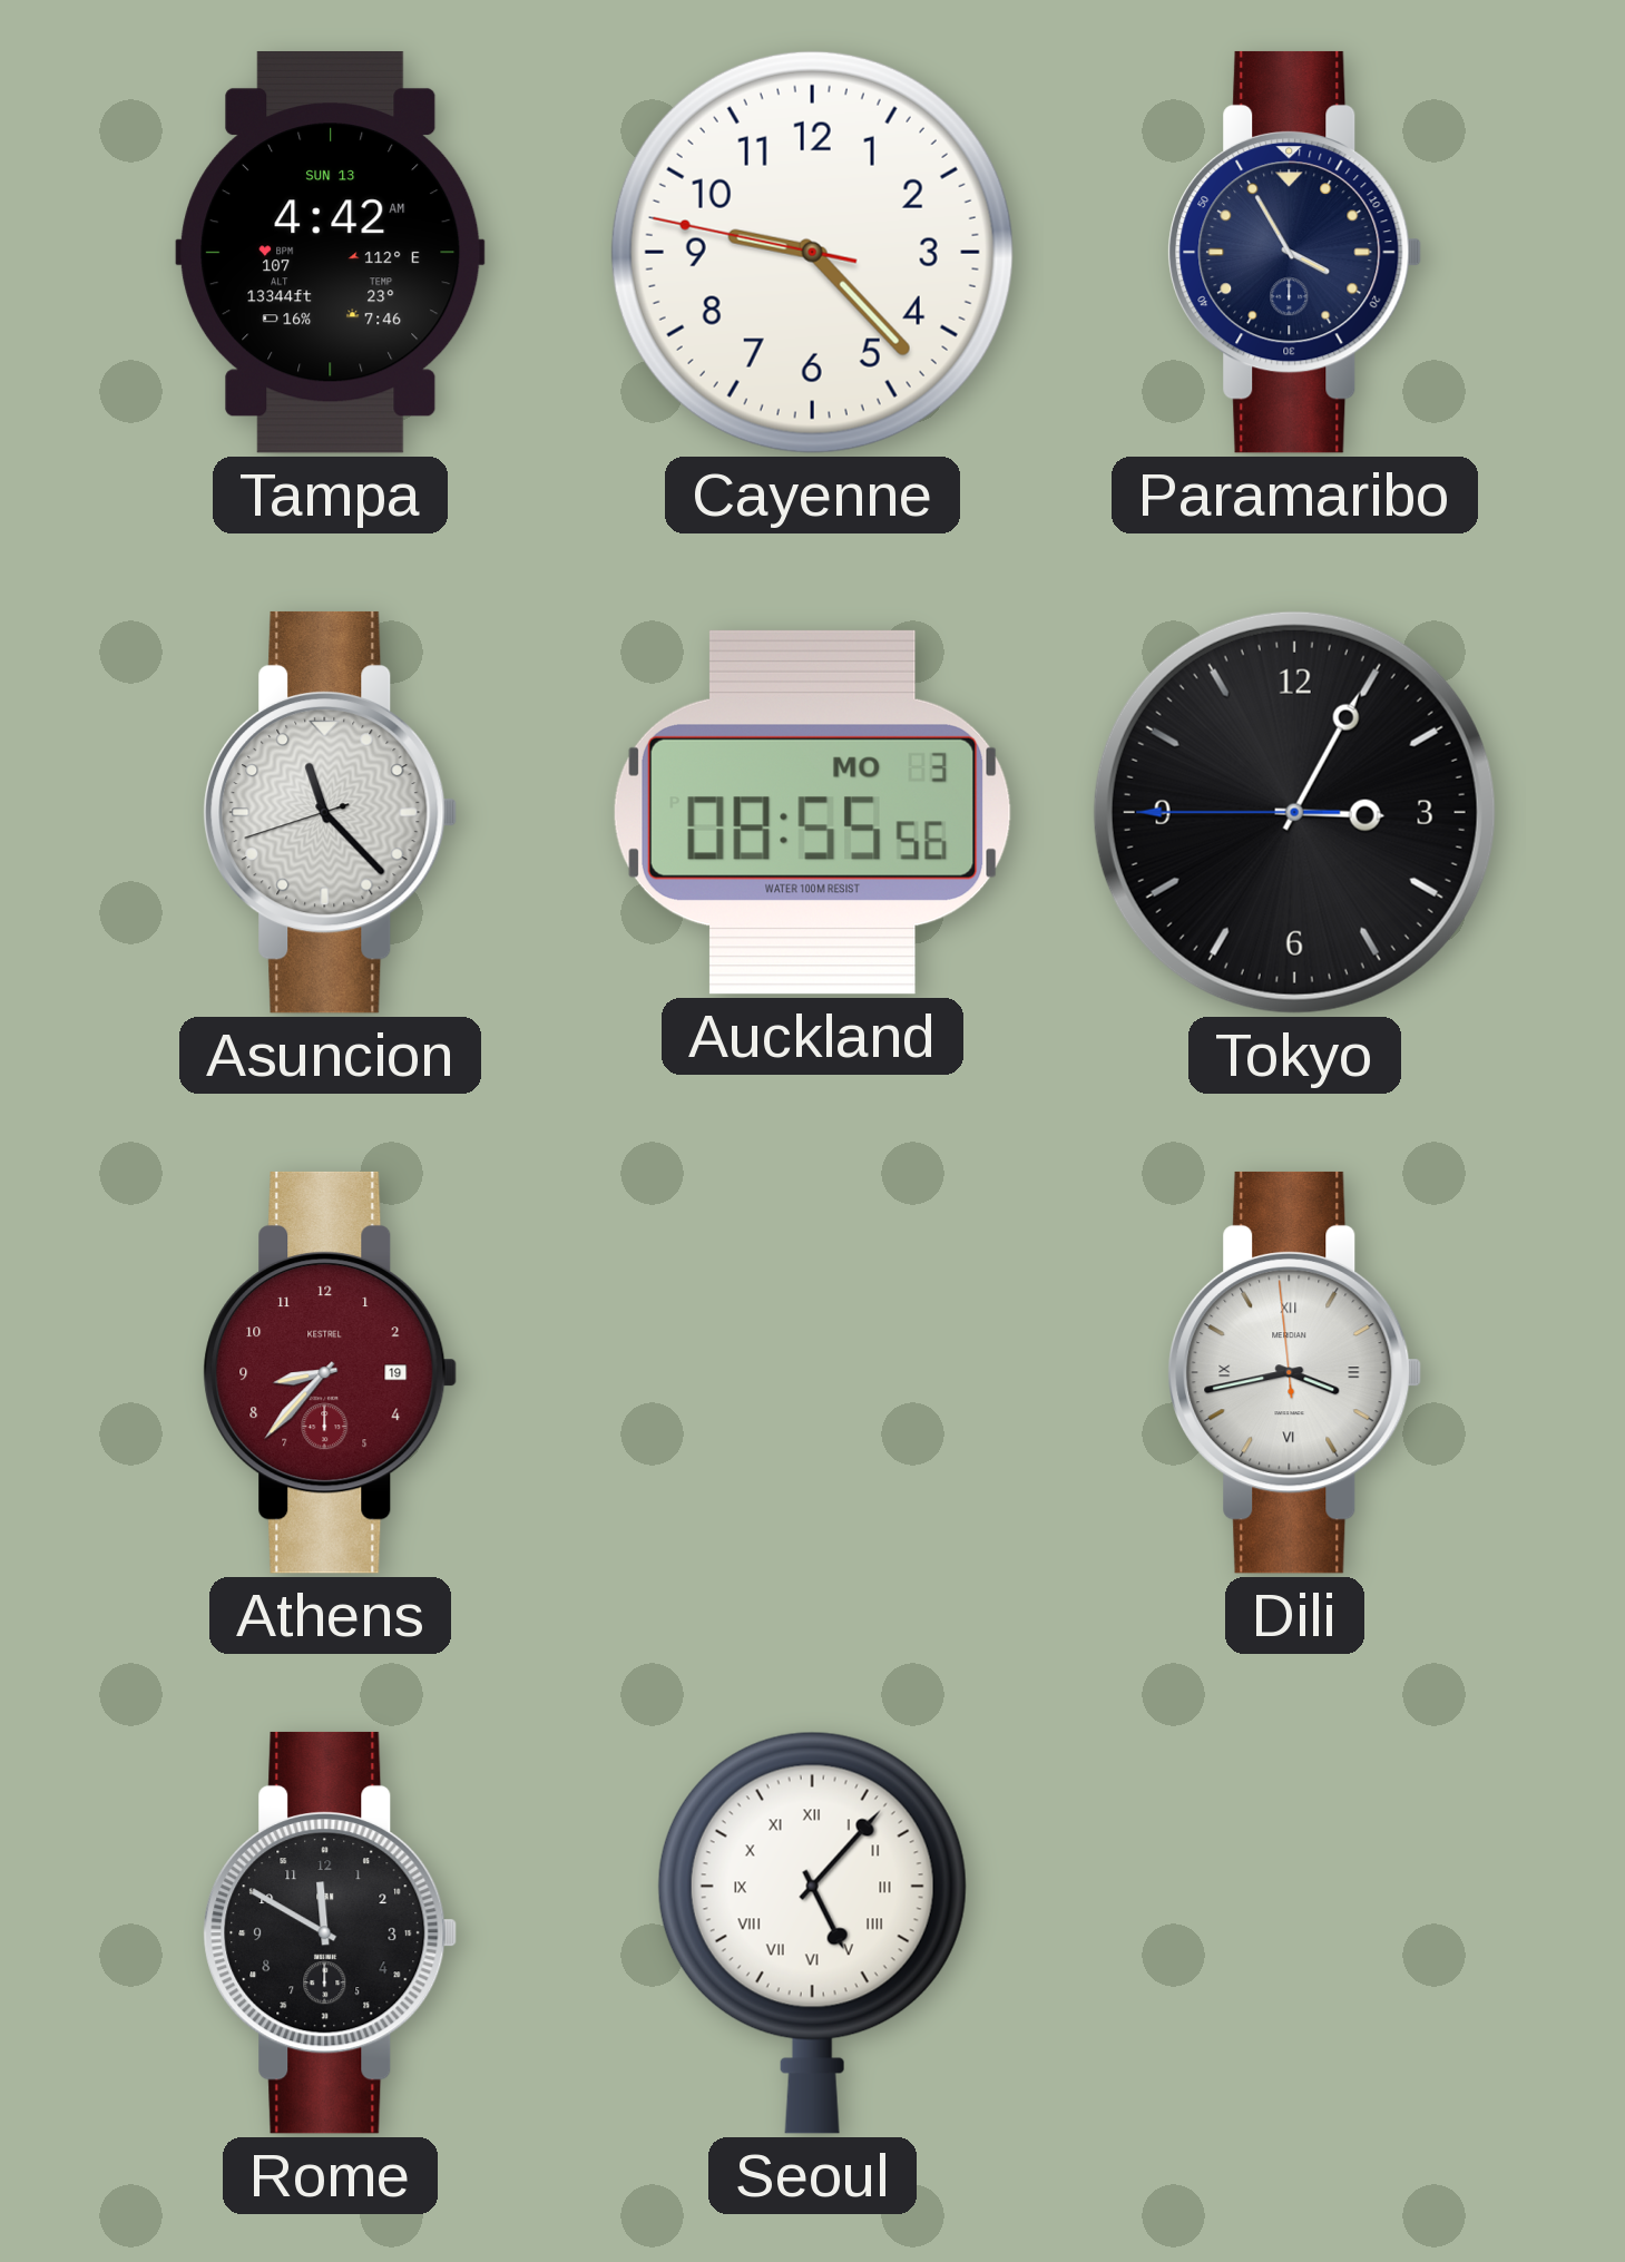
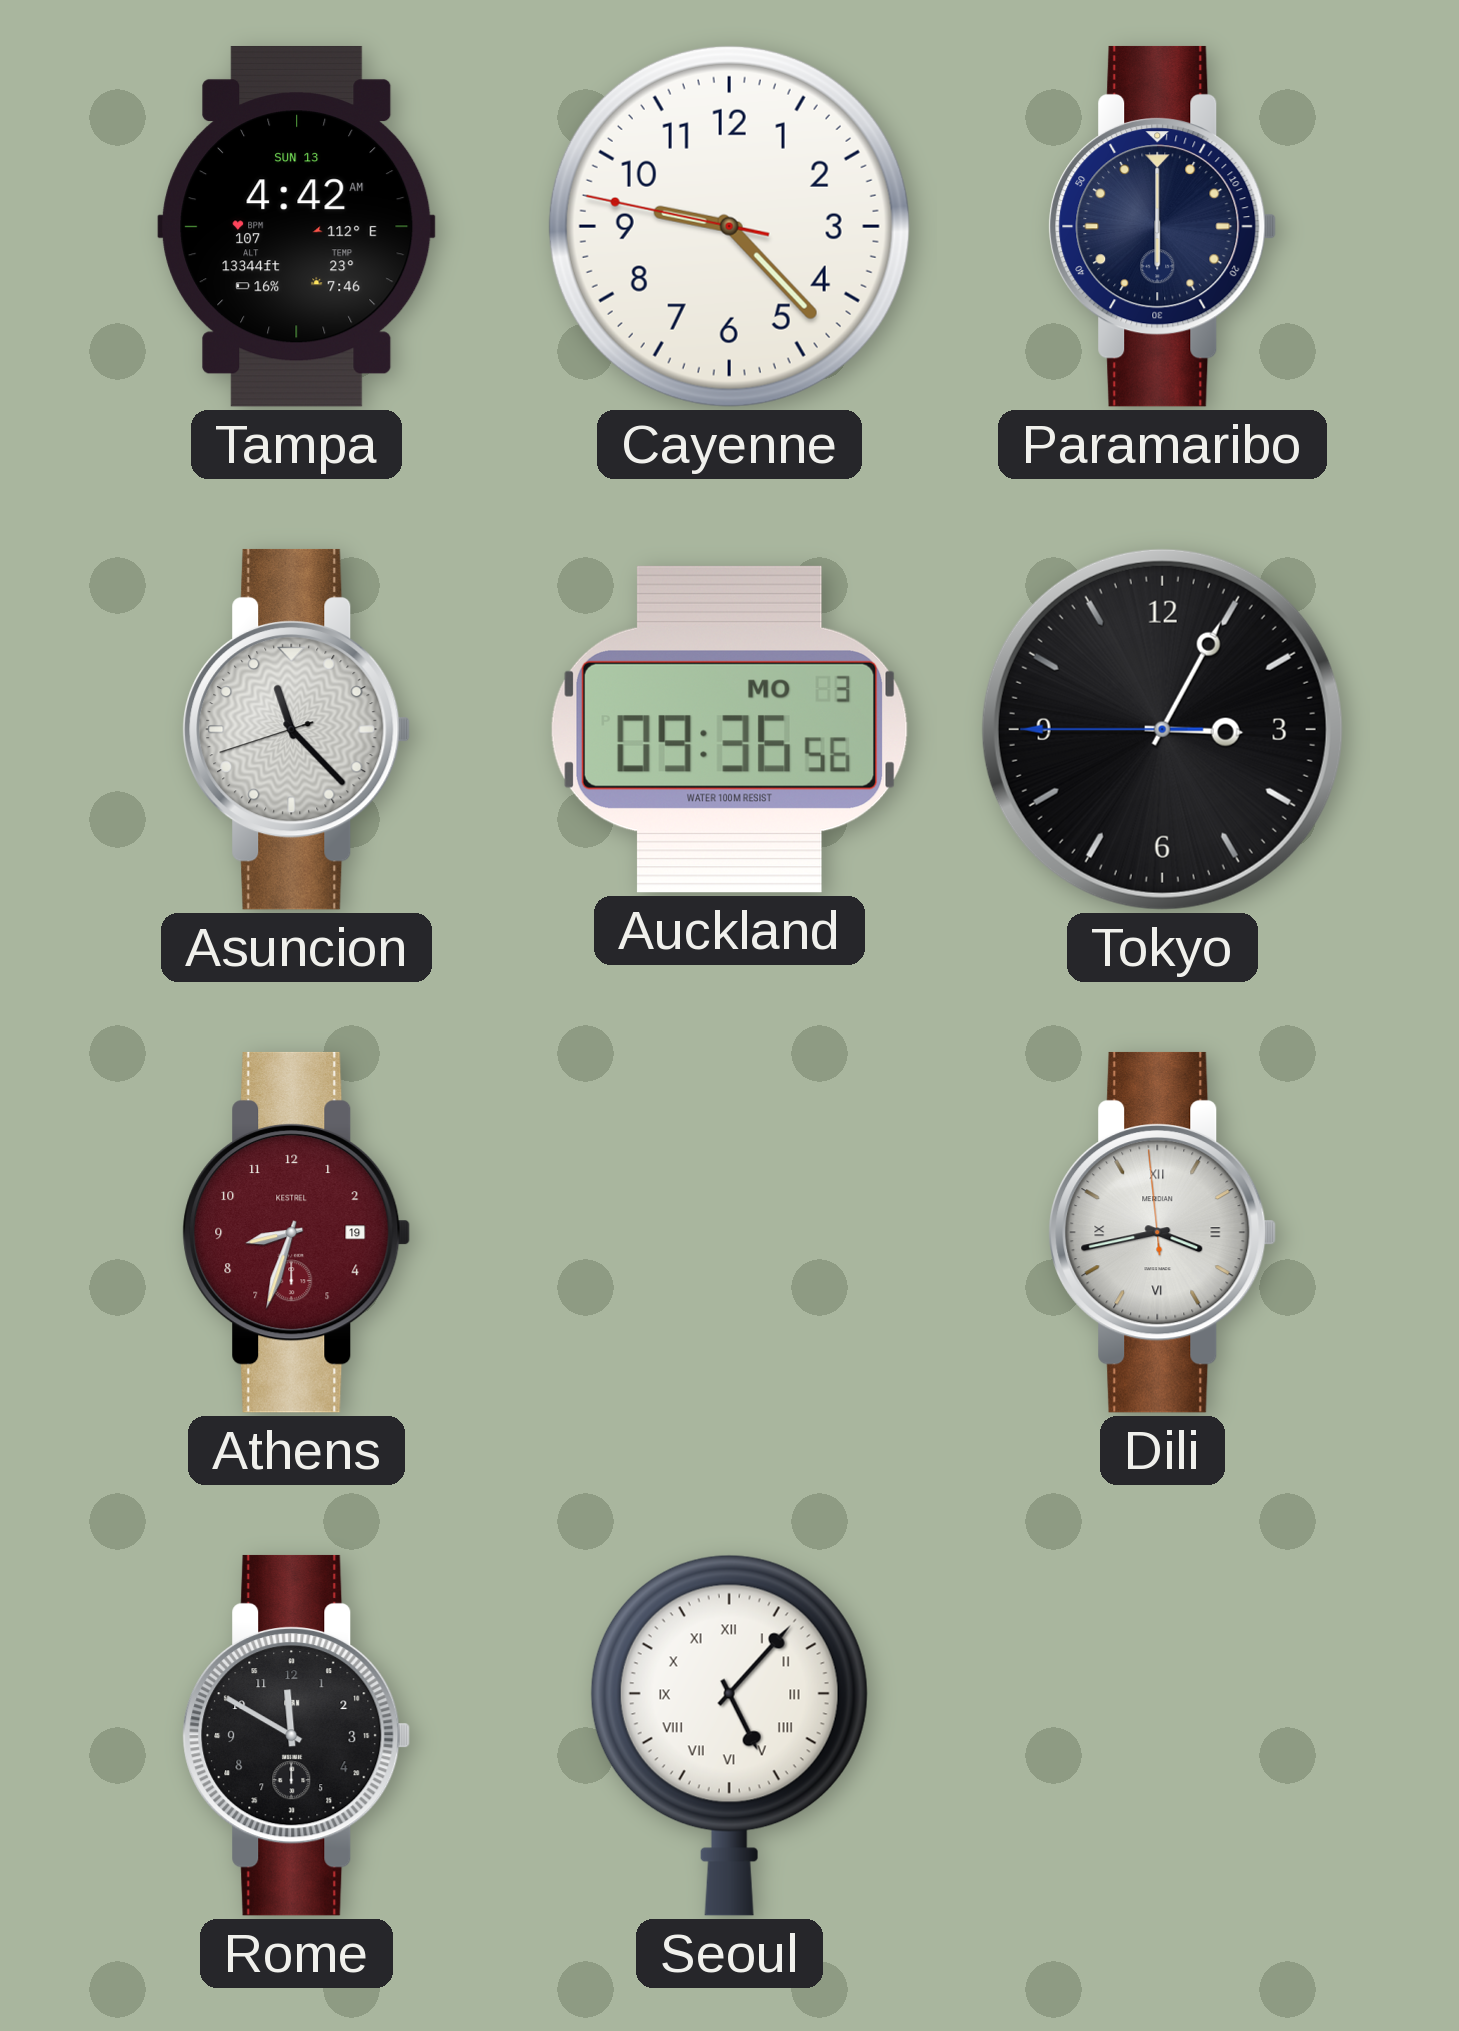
Paramaribo: 3:55 -> 6:00
Auckland: 08:55 -> 09:36
Athens: 8:37 -> 8:33
